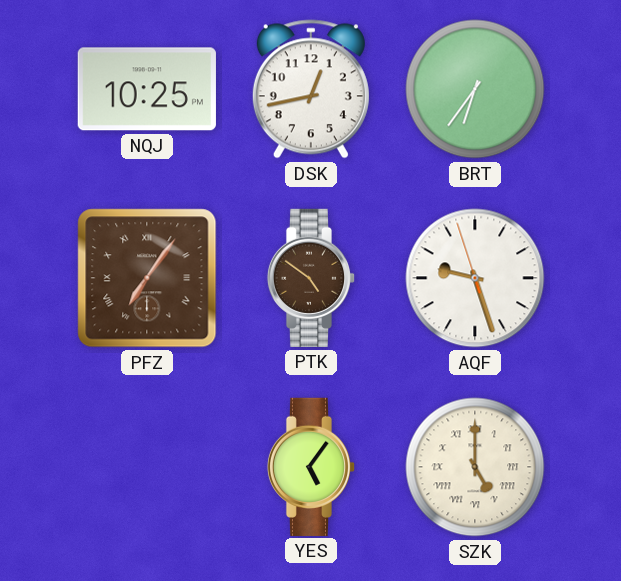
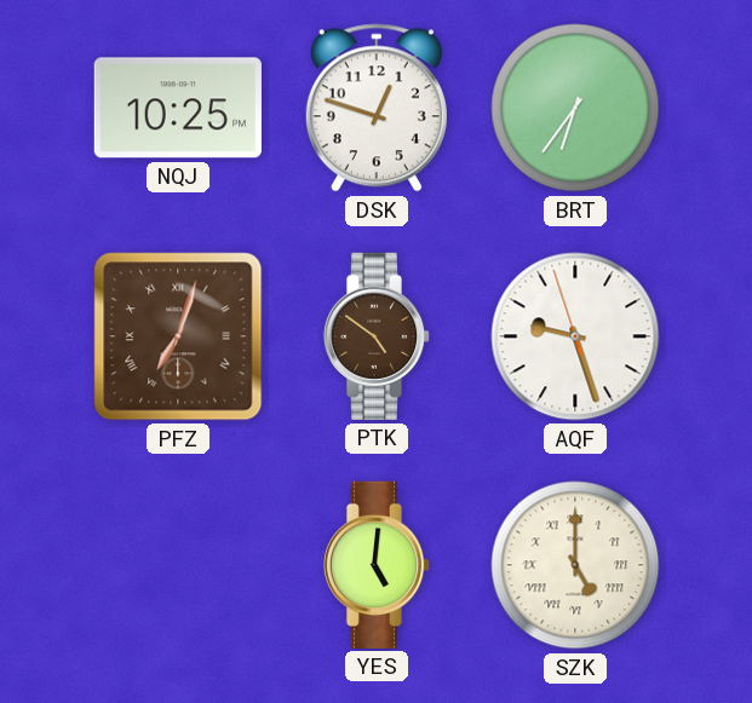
DSK: 12:43 -> 12:48
PFZ: 7:06 -> 7:03
YES: 5:06 -> 5:01
